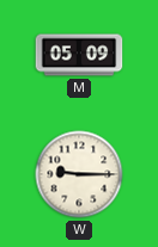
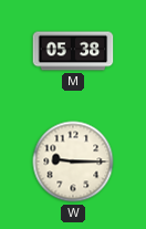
M: 05:09 -> 05:38
